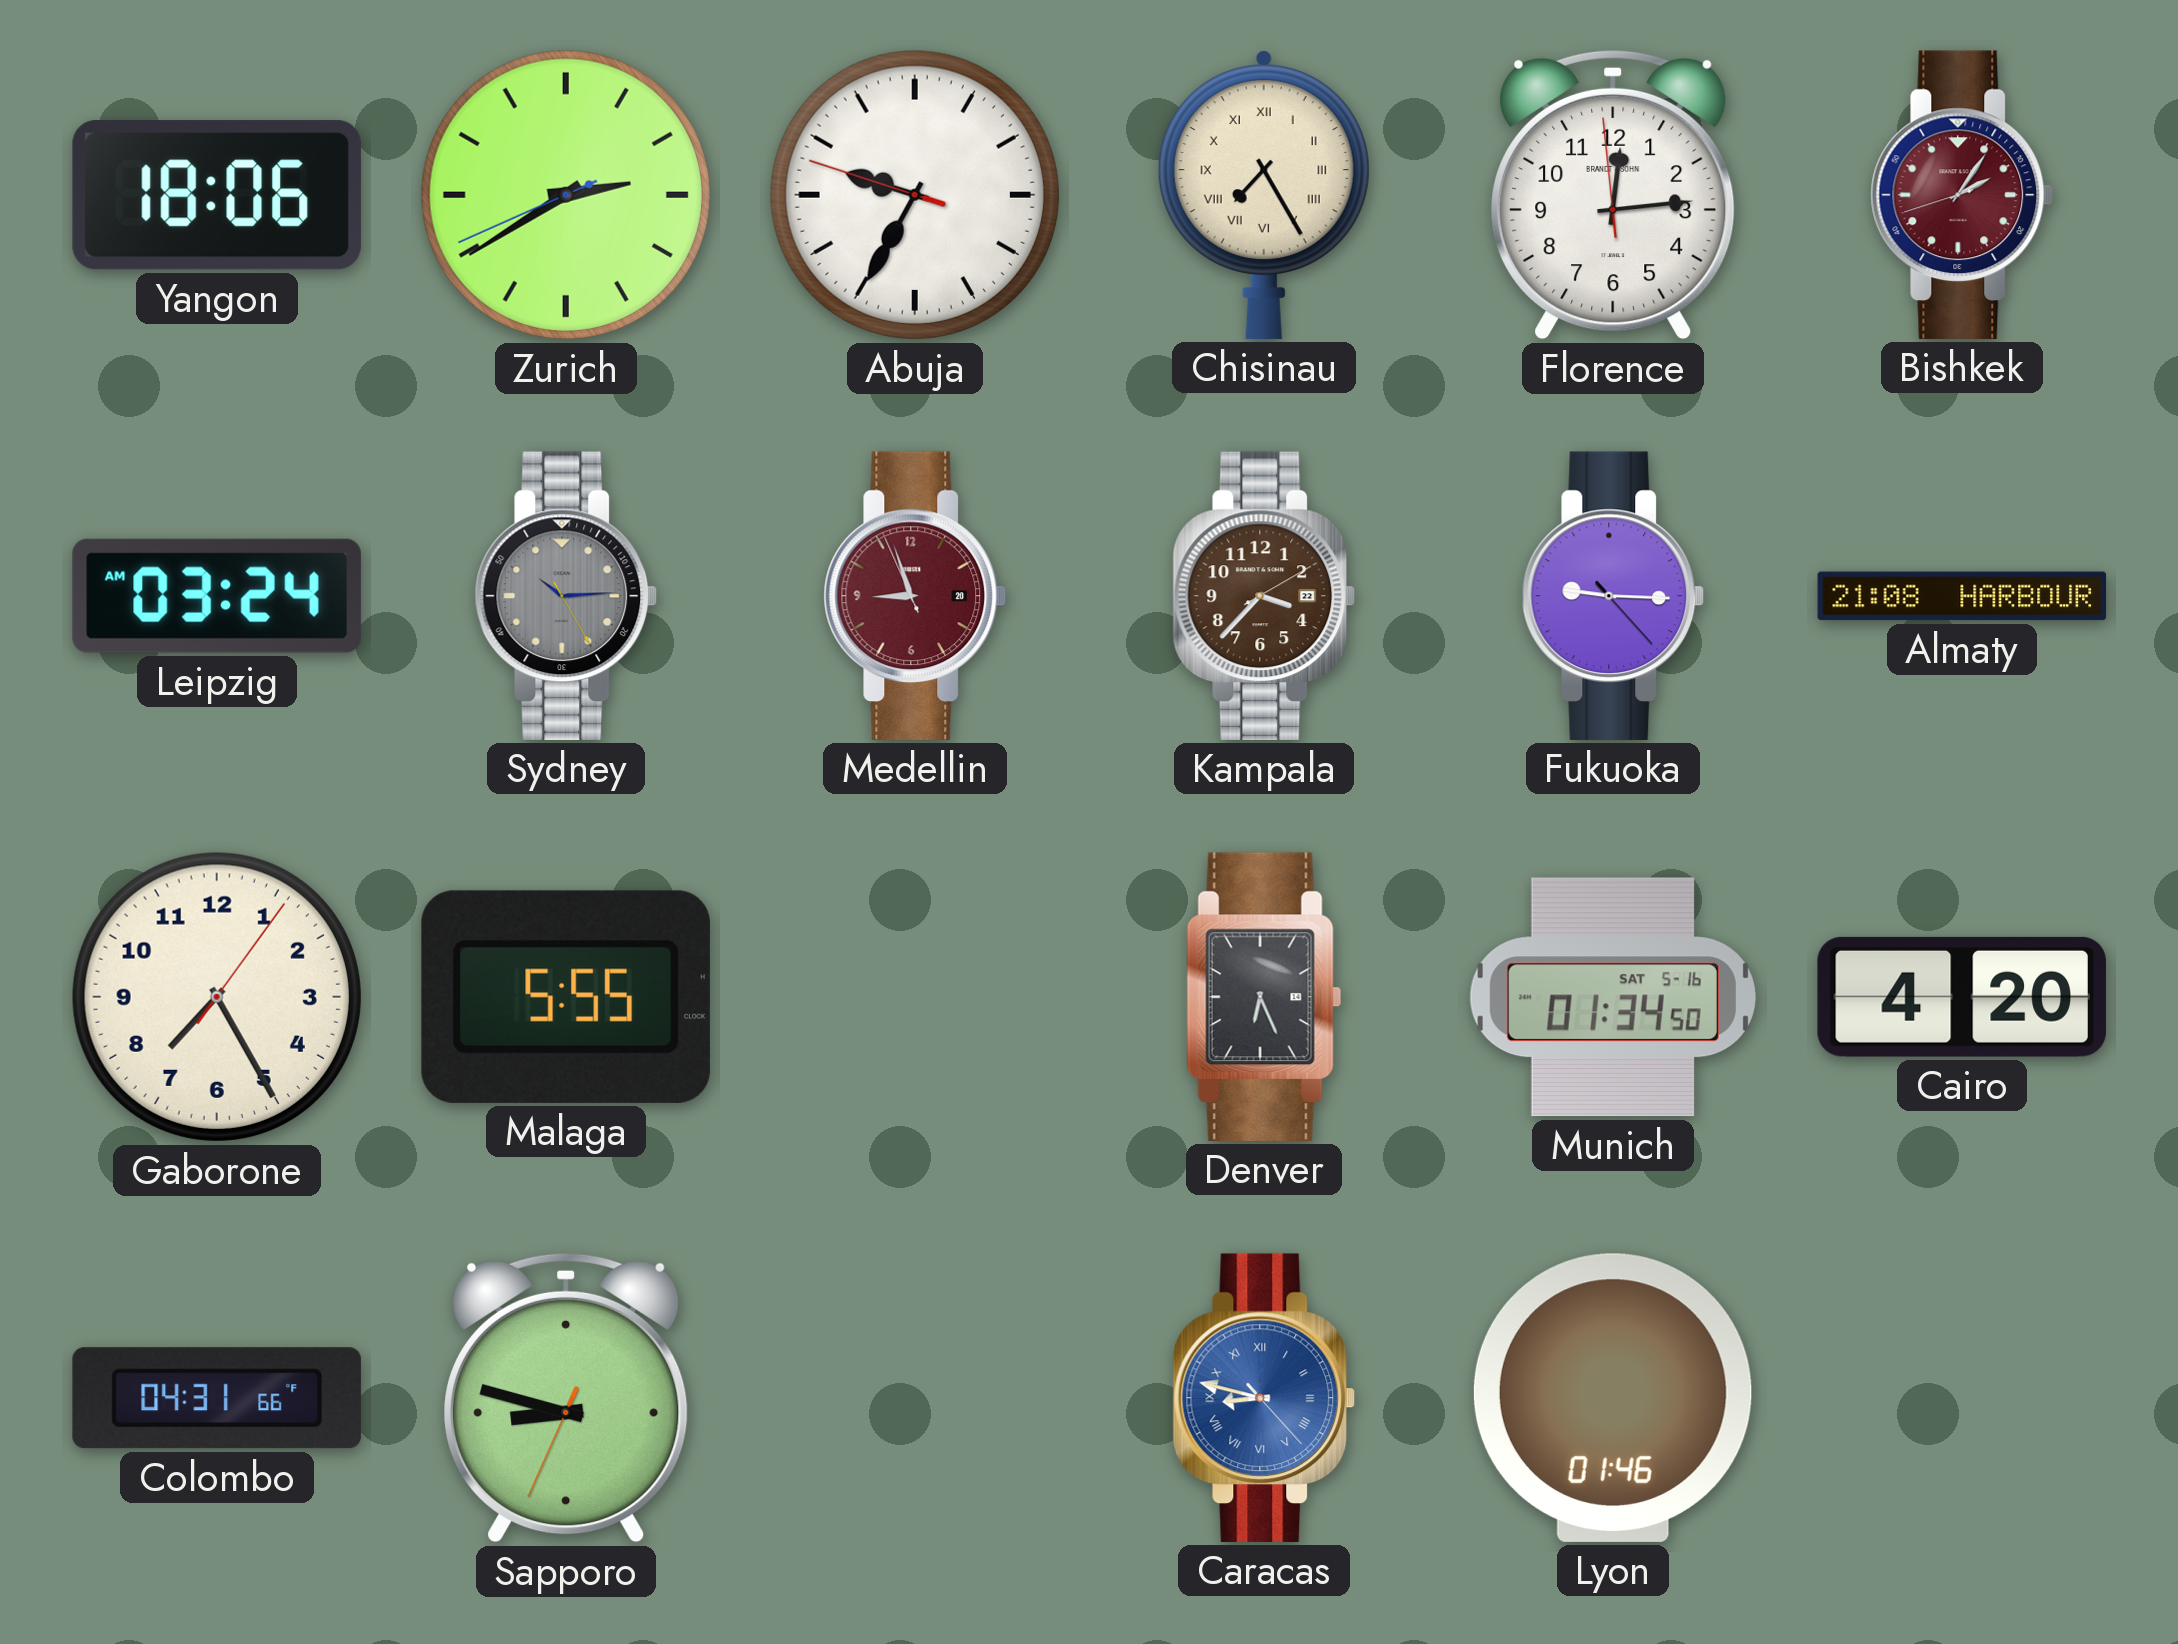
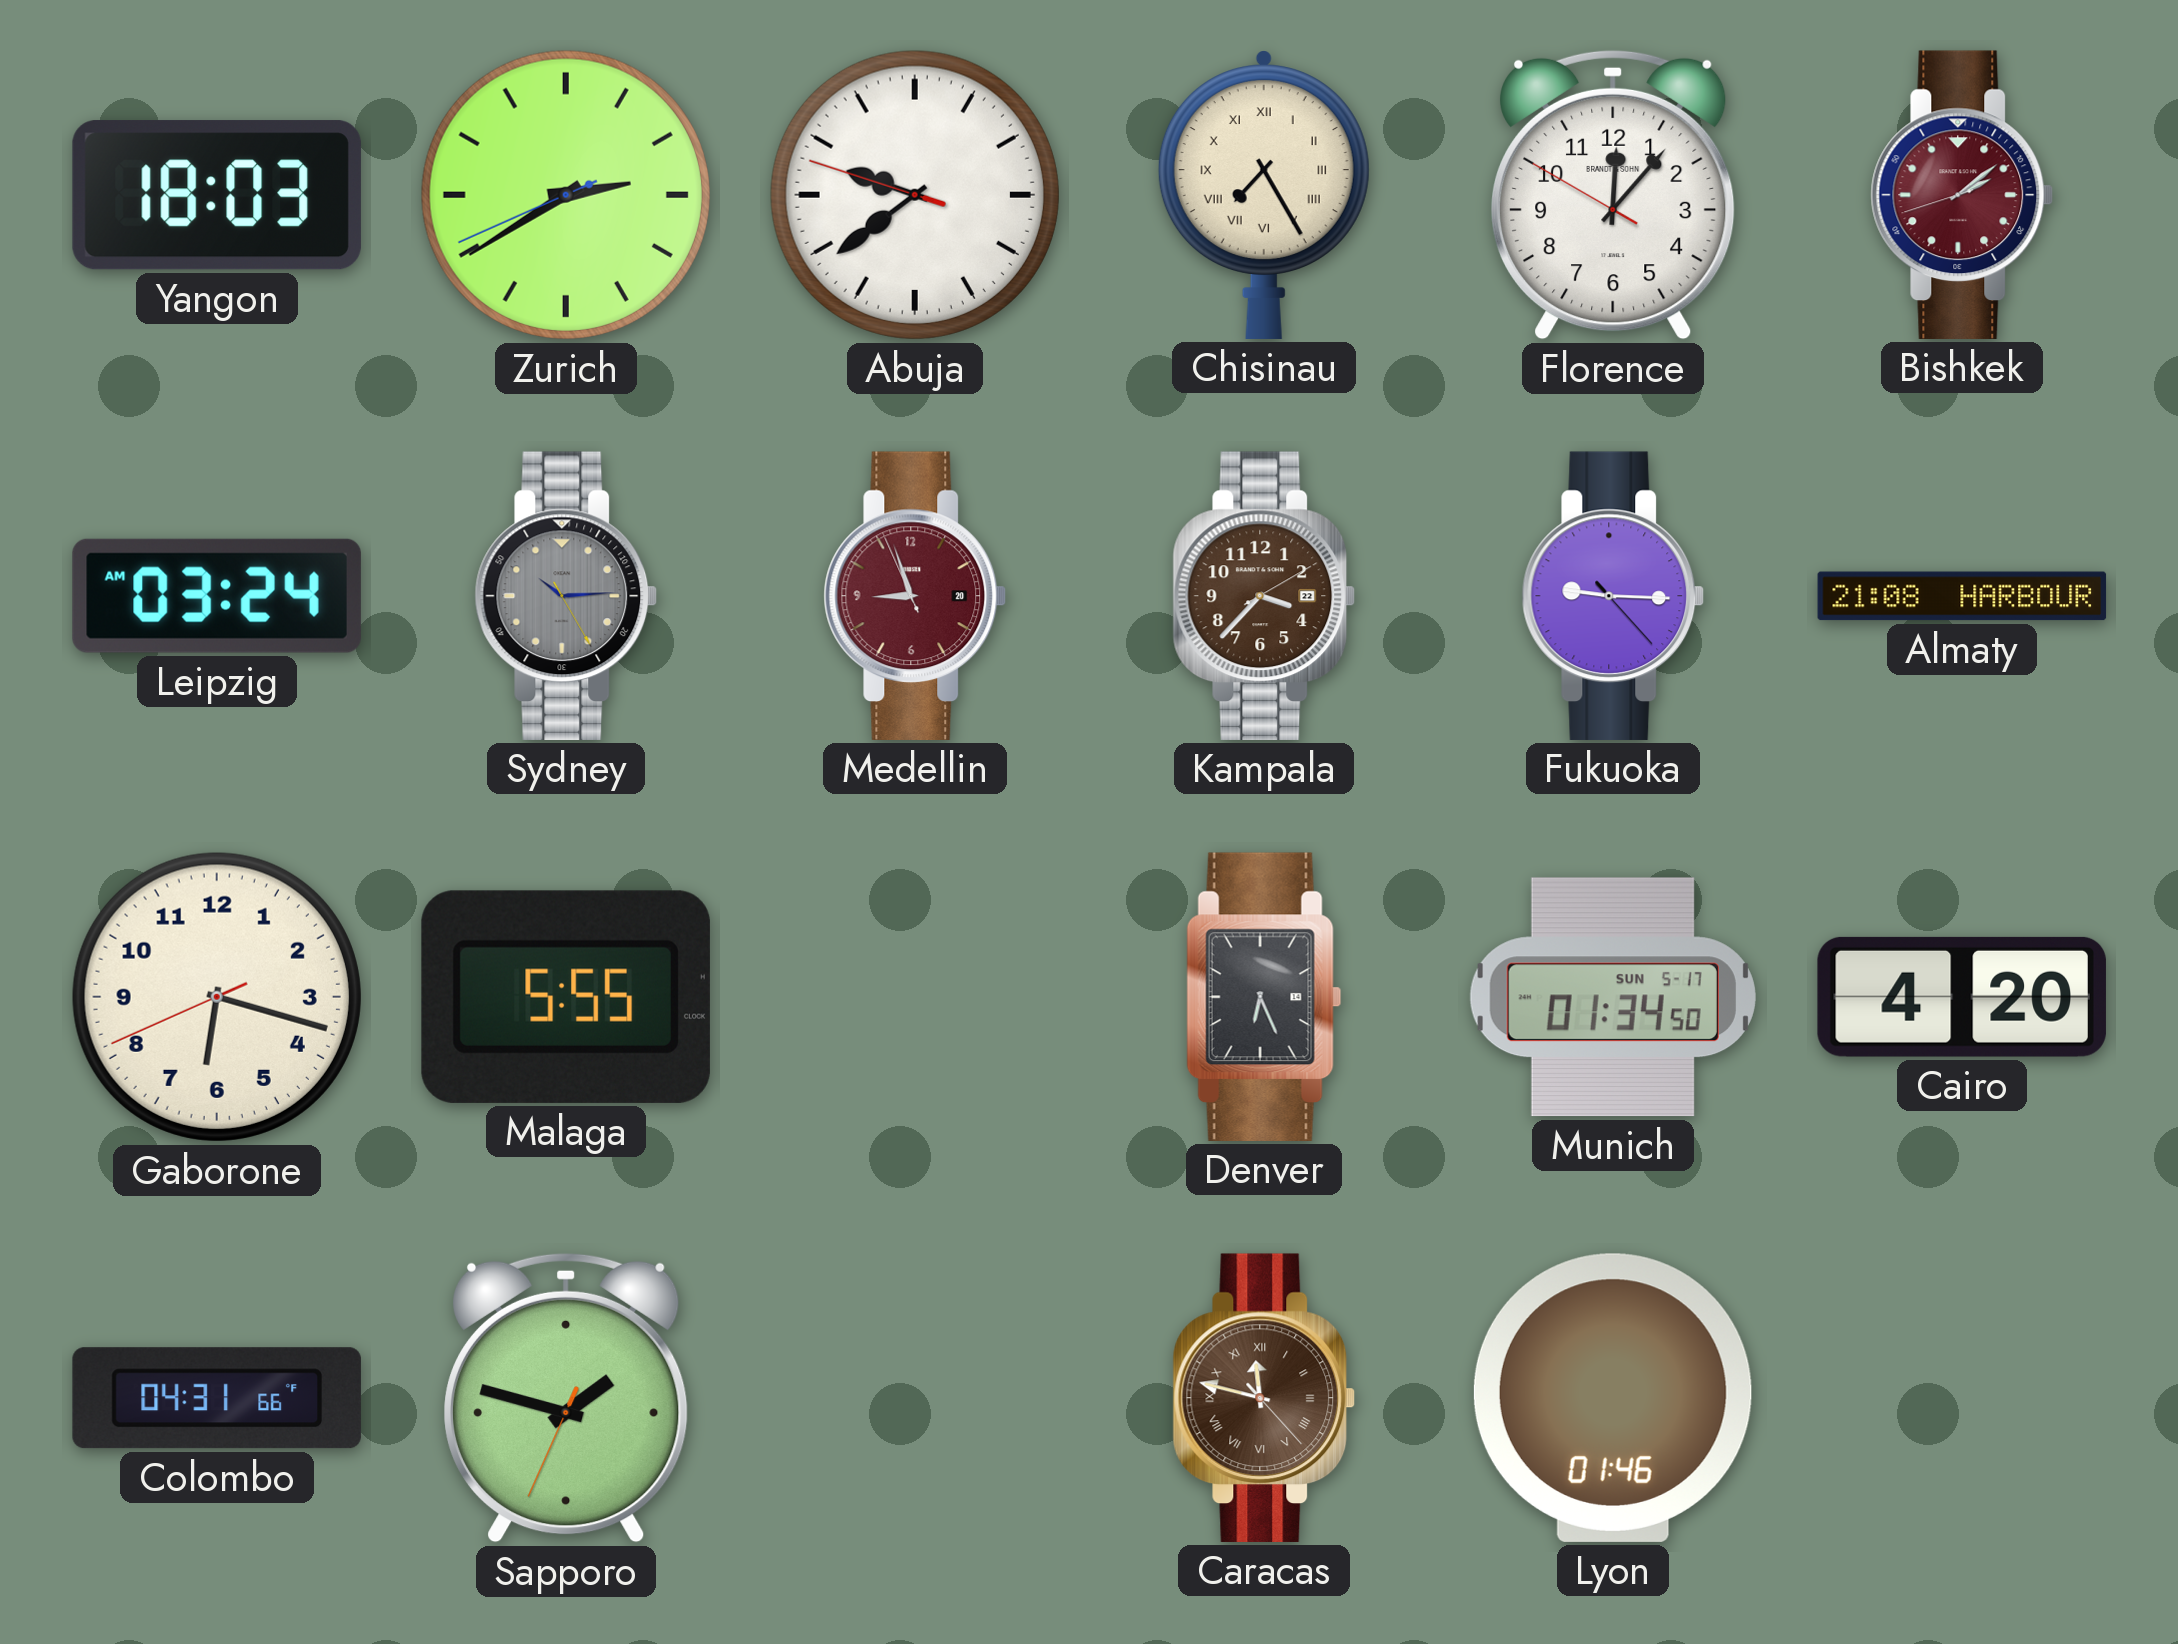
Yangon: 18:06 -> 18:03
Abuja: 9:34 -> 9:38
Florence: 12:13 -> 12:06
Bishkek: 2:05 -> 2:08
Gaborone: 7:25 -> 6:17
Munich date: SAT 5-16 -> SUN 5-17
Sapporo: 8:47 -> 1:47
Caracas: 8:47 -> 11:47
Caracas dial: blue -> brown
